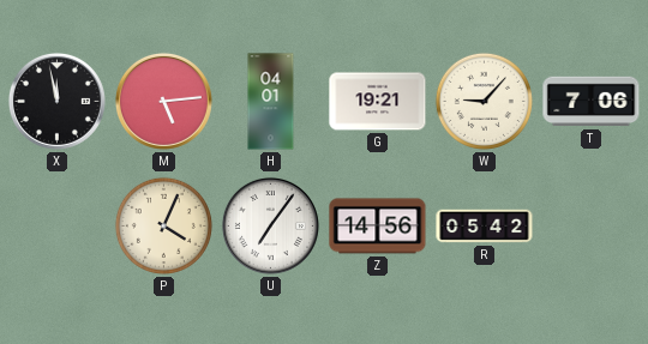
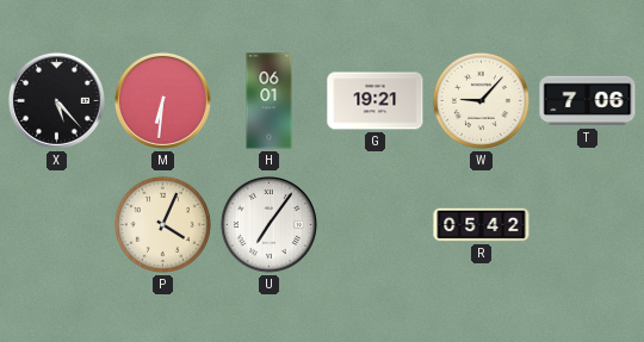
X: 11:58 -> 5:23
M: 5:14 -> 6:31
H: 04:01 -> 06:01
Z: 14:56 -> none
